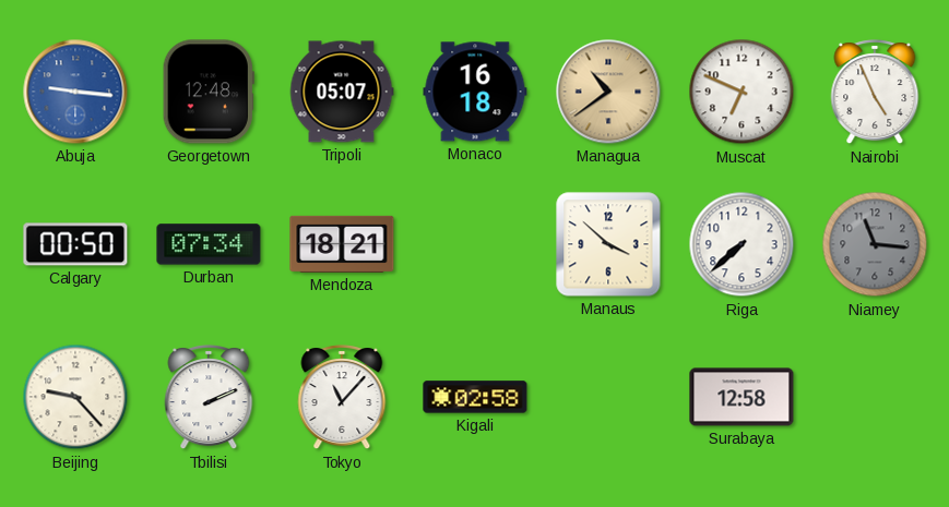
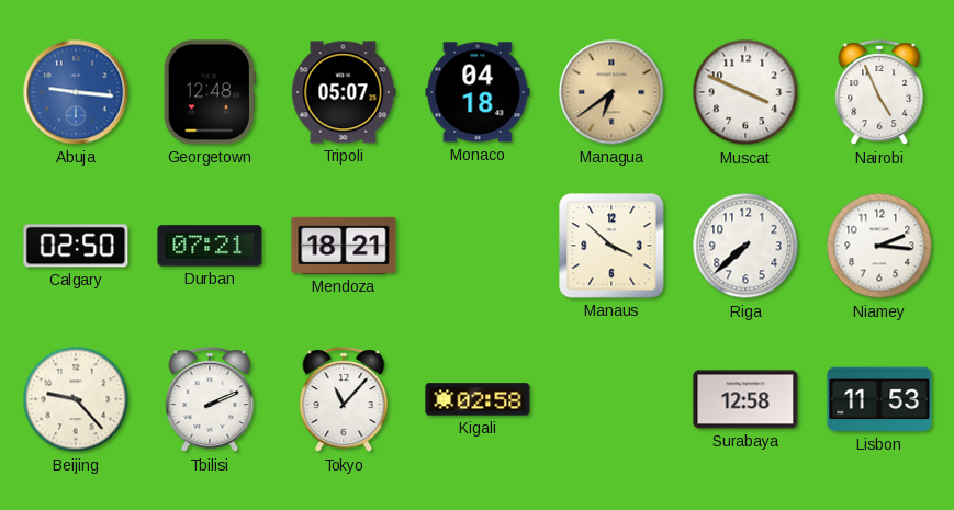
Monaco: 16:18 -> 04:18
Managua: 10:39 -> 6:39
Muscat: 6:49 -> 3:49
Calgary: 00:50 -> 02:50
Durban: 07:34 -> 07:21
Niamey: 11:16 -> 2:16
Niamey dial: grey -> white
Lisbon: none -> 11:53
